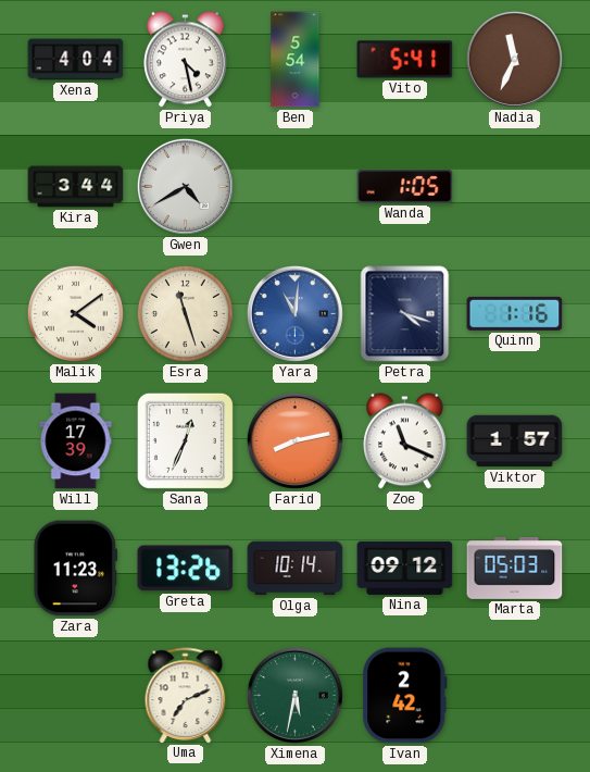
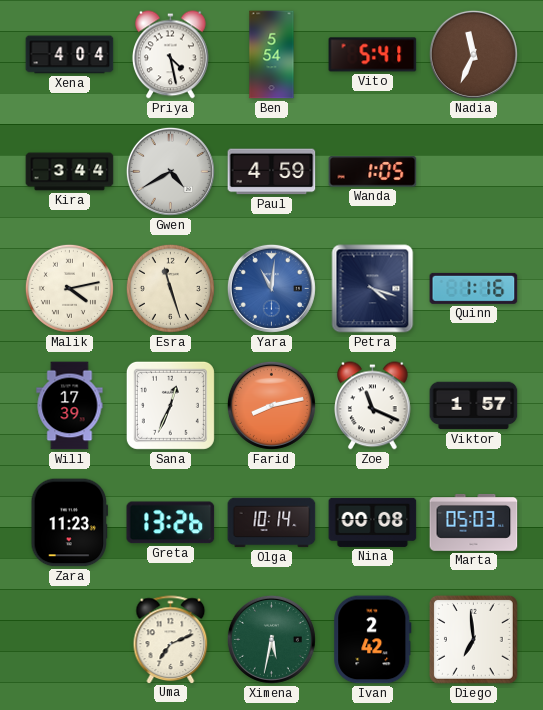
Paul: none -> 4:59
Malik: 4:09 -> 4:13
Nina: 09:12 -> 00:08
Diego: none -> 6:59
